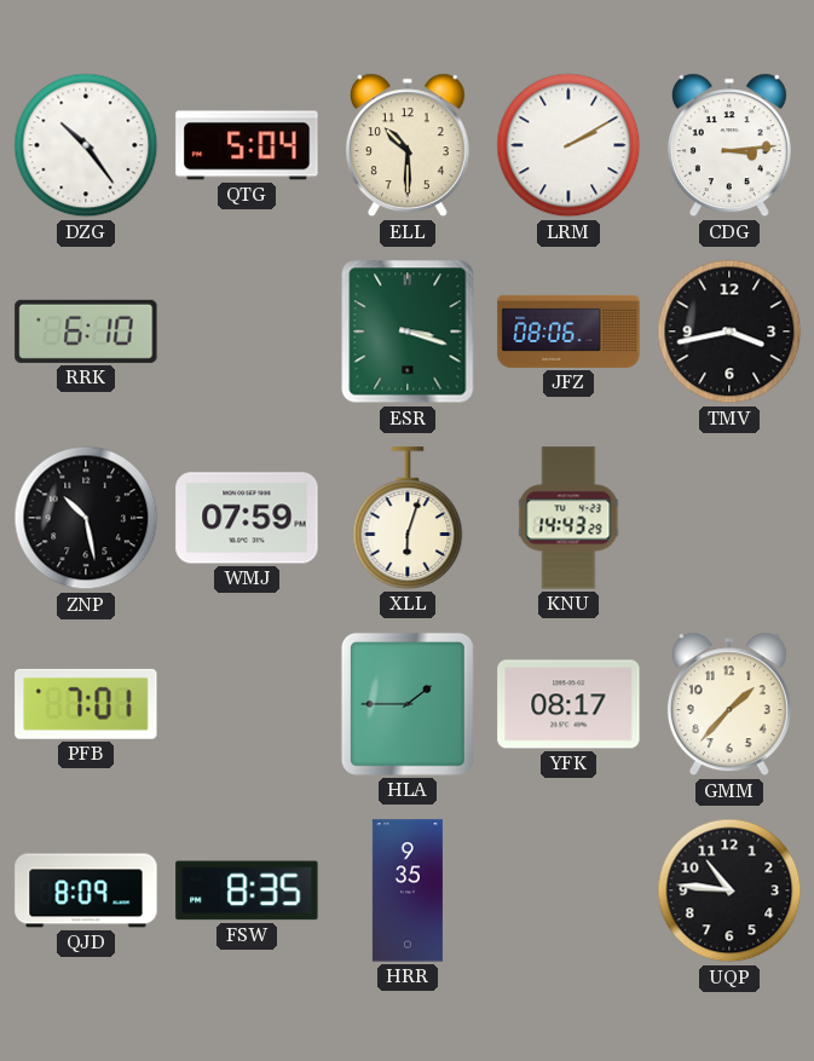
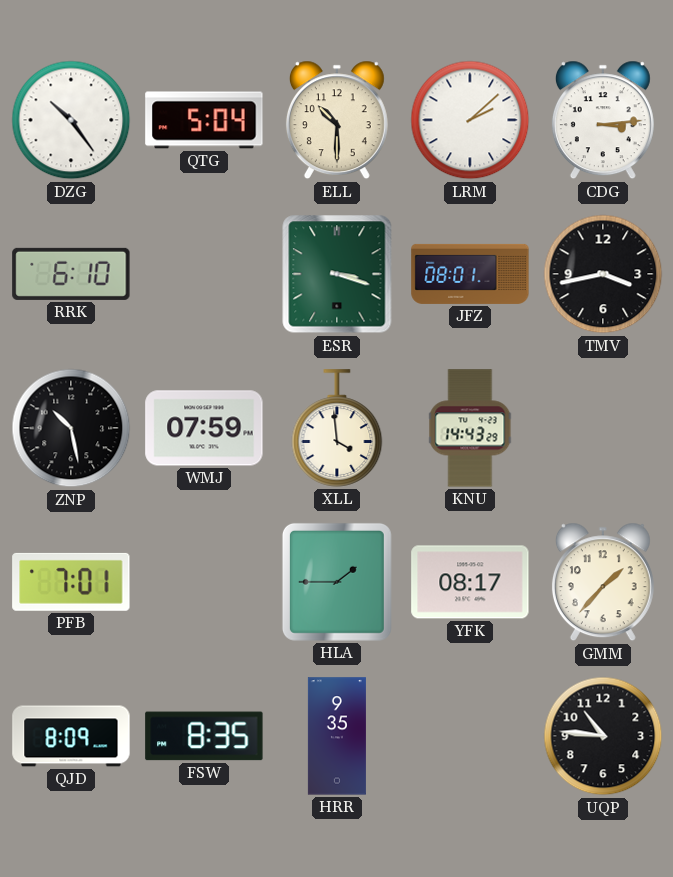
LRM: 2:10 -> 2:08
JFZ: 08:06 -> 08:01
XLL: 6:03 -> 3:59
